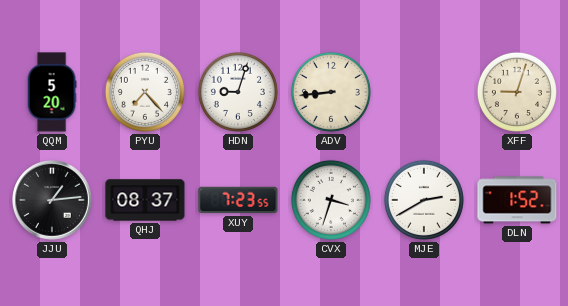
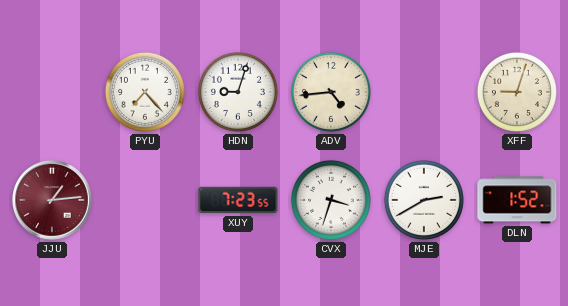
QQM: 5:20 -> none
ADV: 8:44 -> 4:44
JJU dial: black -> burgundy
QHJ: 08:37 -> none
